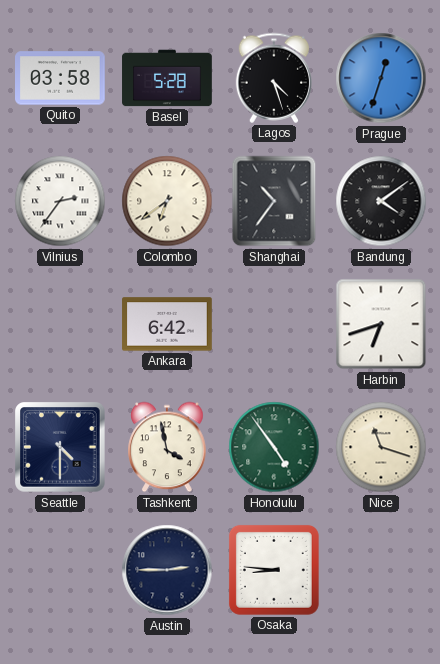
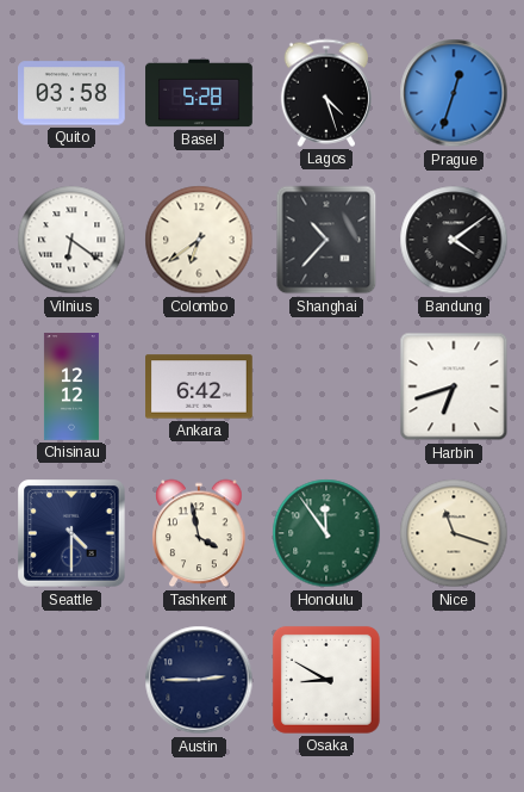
Vilnius: 2:36 -> 6:21
Shanghai: 10:36 -> 10:37
Chisinau: none -> 12:12
Honolulu: 4:54 -> 11:54
Osaka: 8:46 -> 8:50
